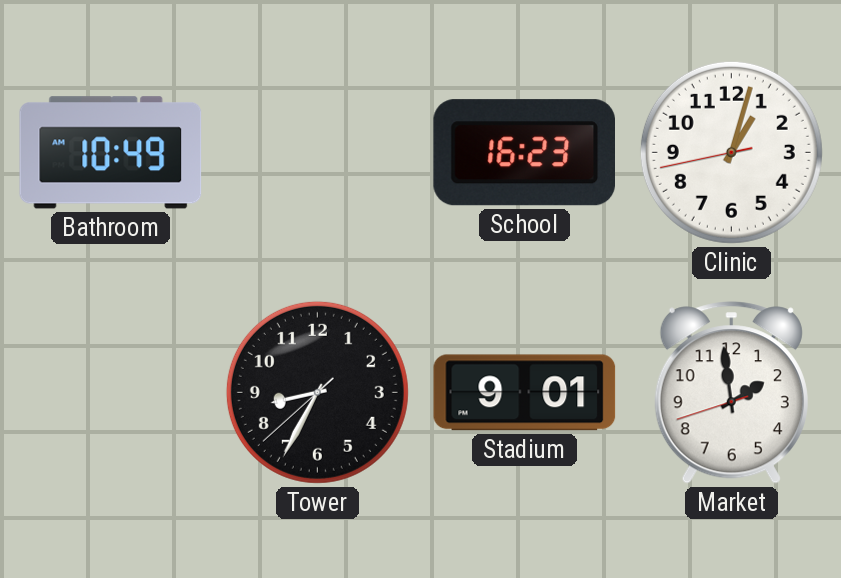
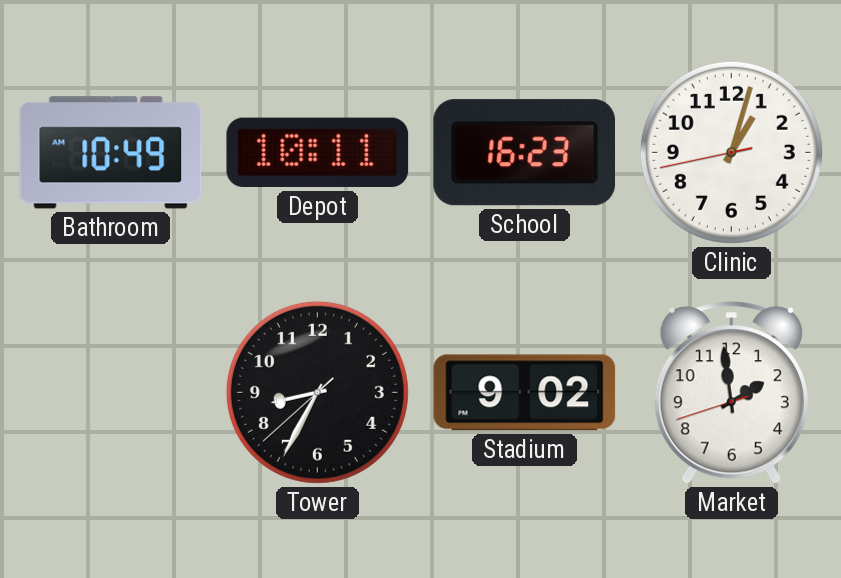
Depot: none -> 10:11
Stadium: 9:01 -> 9:02
